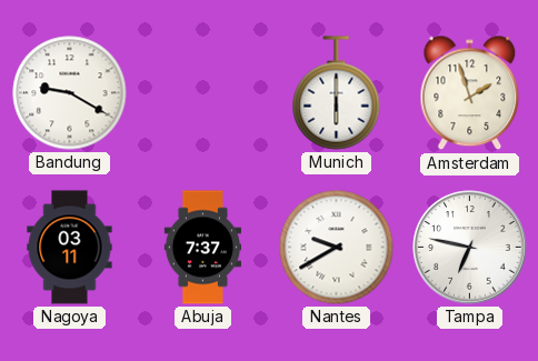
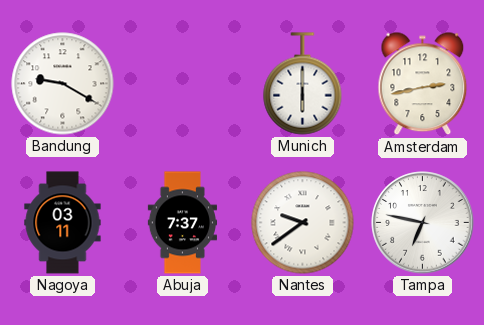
Amsterdam: 1:57 -> 2:43
Nantes: 9:40 -> 9:39
